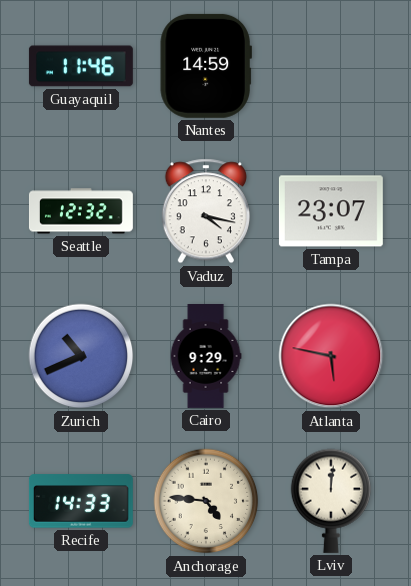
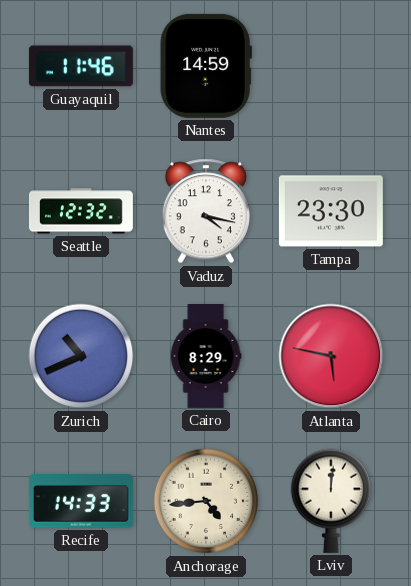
Tampa: 23:07 -> 23:30
Cairo: 9:29 -> 8:29
Anchorage: 4:46 -> 4:44
